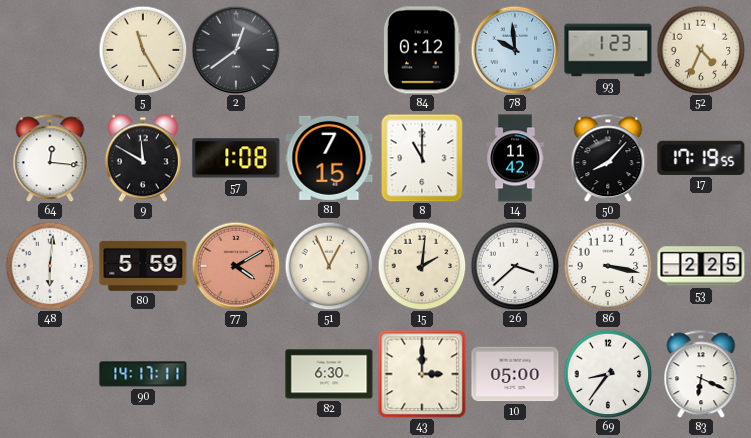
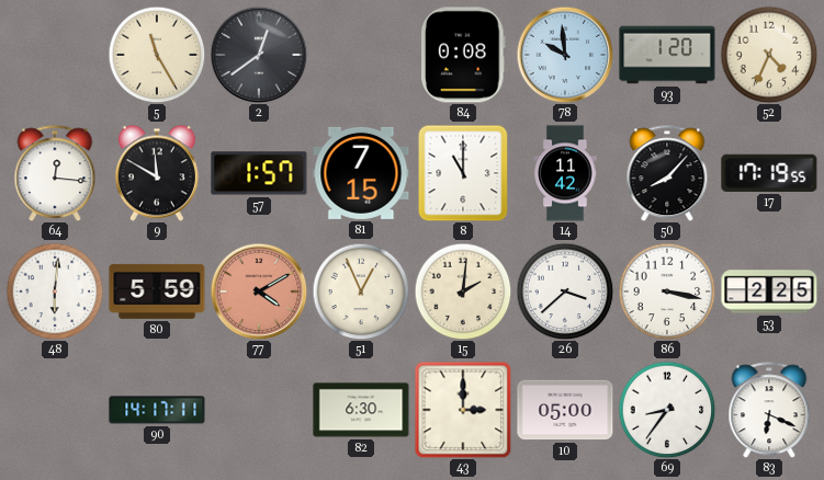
84: 0:12 -> 0:08
93: 1:23 -> 1:20
57: 1:08 -> 1:57
